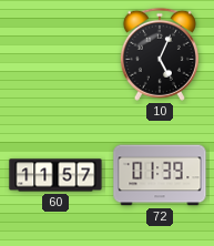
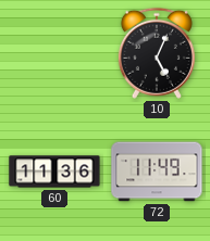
60: 11:57 -> 11:36
72: 01:39 -> 11:49
